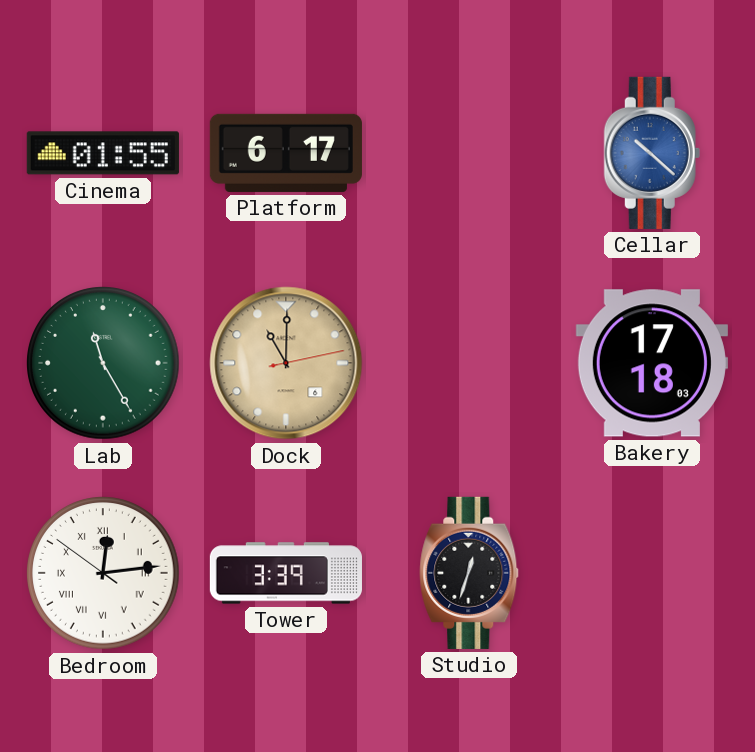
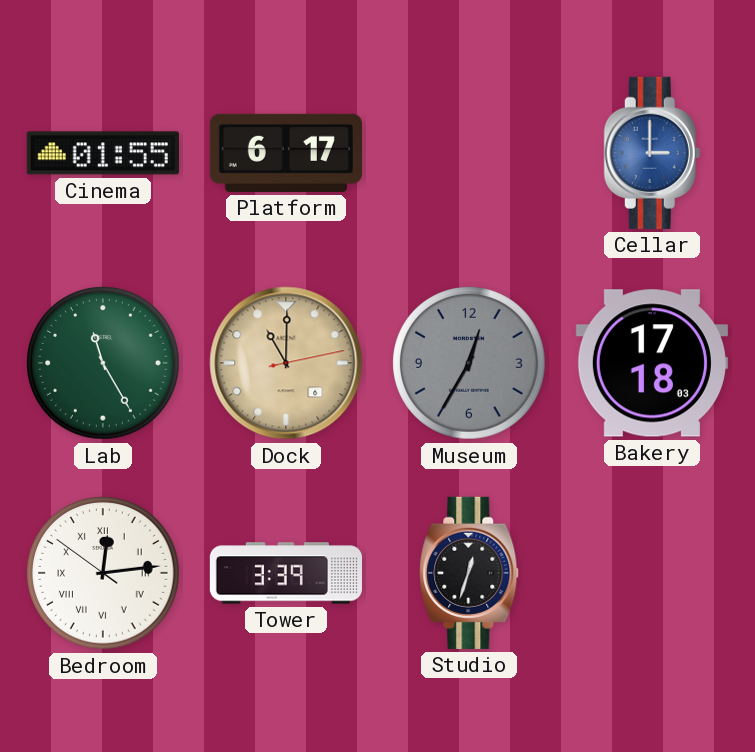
Cellar: 10:22 -> 3:00
Museum: none -> 12:35
